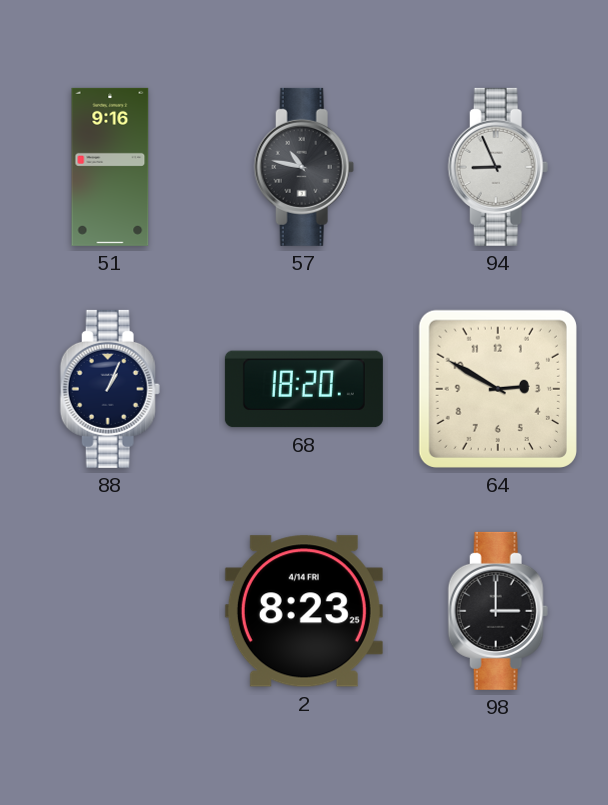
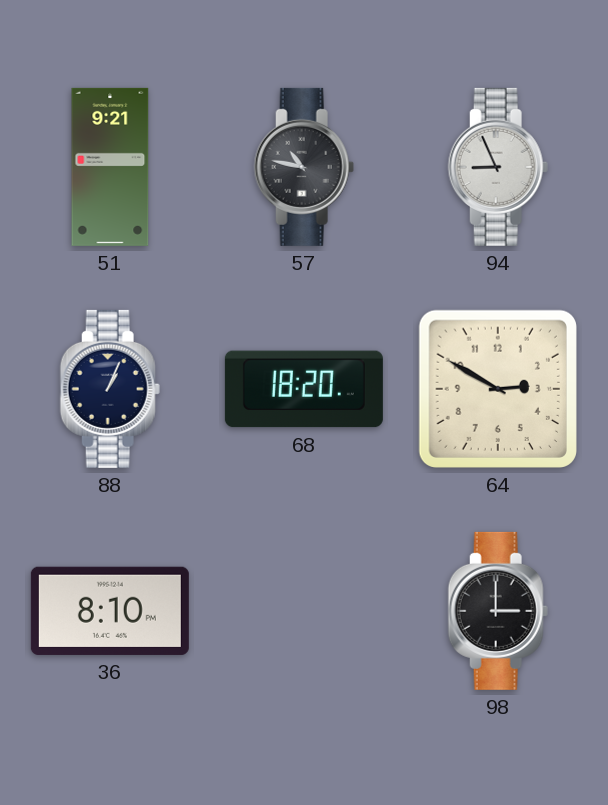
51: 9:16 -> 9:21
36: none -> 8:10
2: 8:23 -> none
